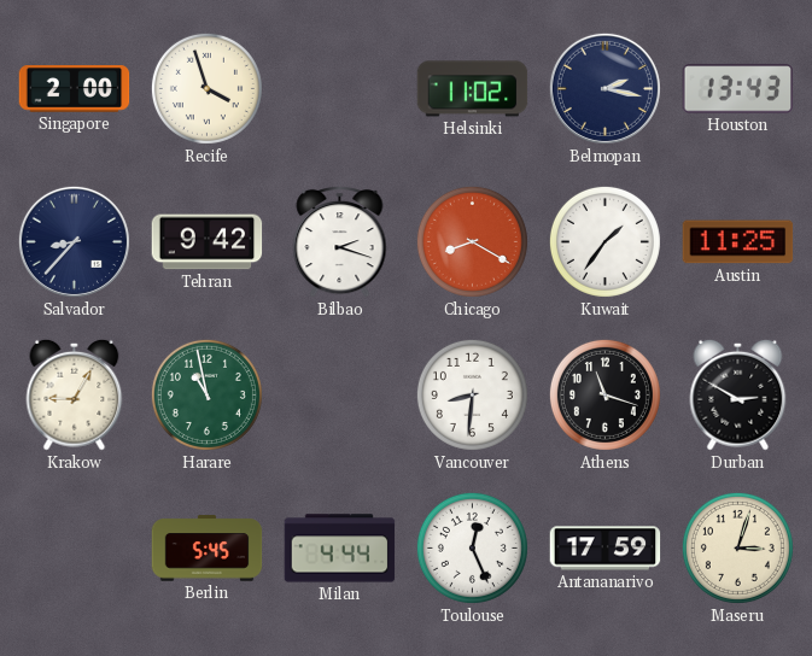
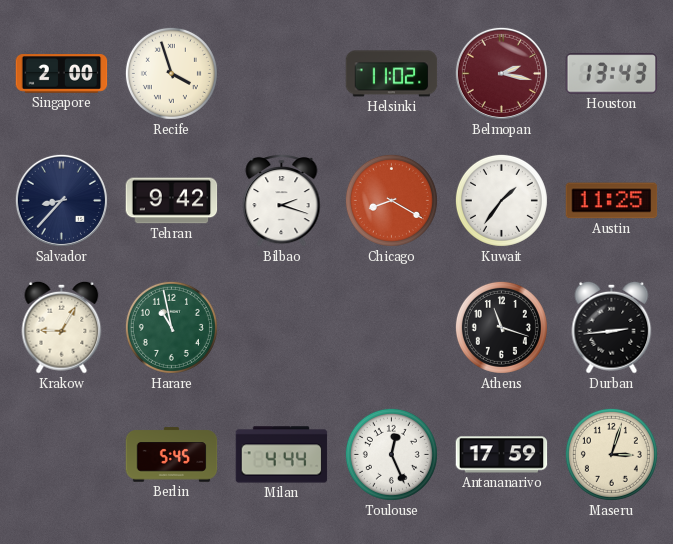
Belmopan dial: navy -> burgundy
Vancouver: 8:31 -> none
Durban: 2:50 -> 2:44
